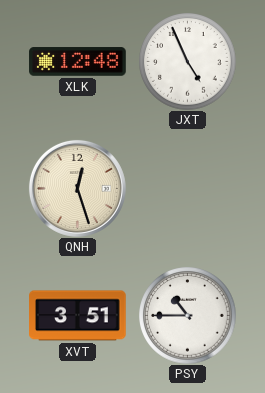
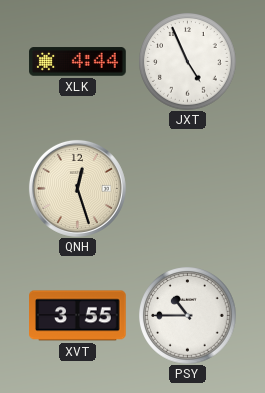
XLK: 12:48 -> 4:44
XVT: 3:51 -> 3:55
